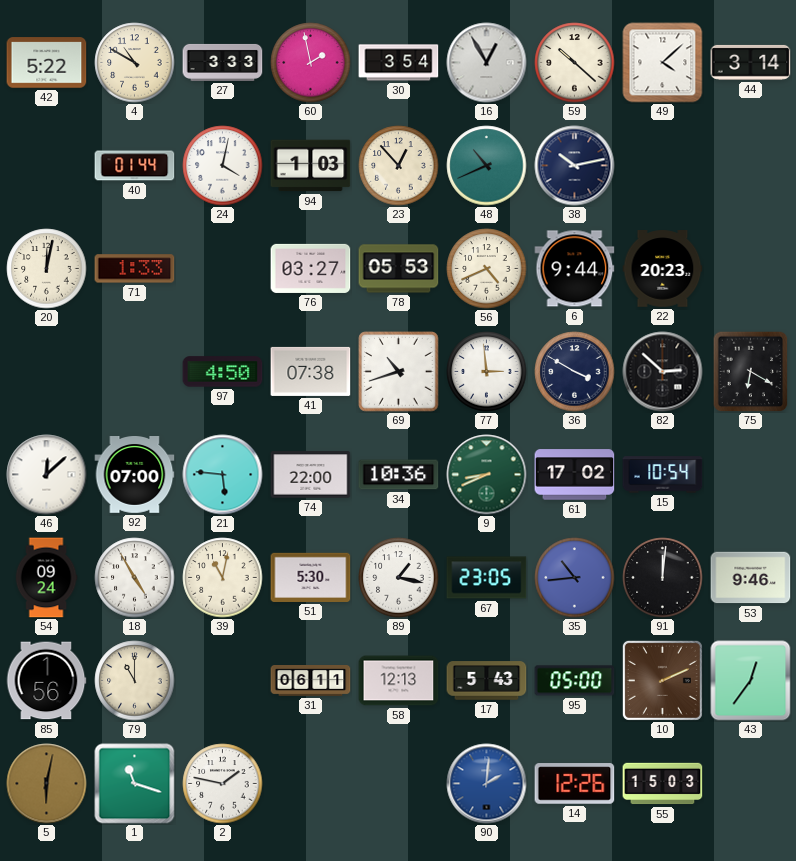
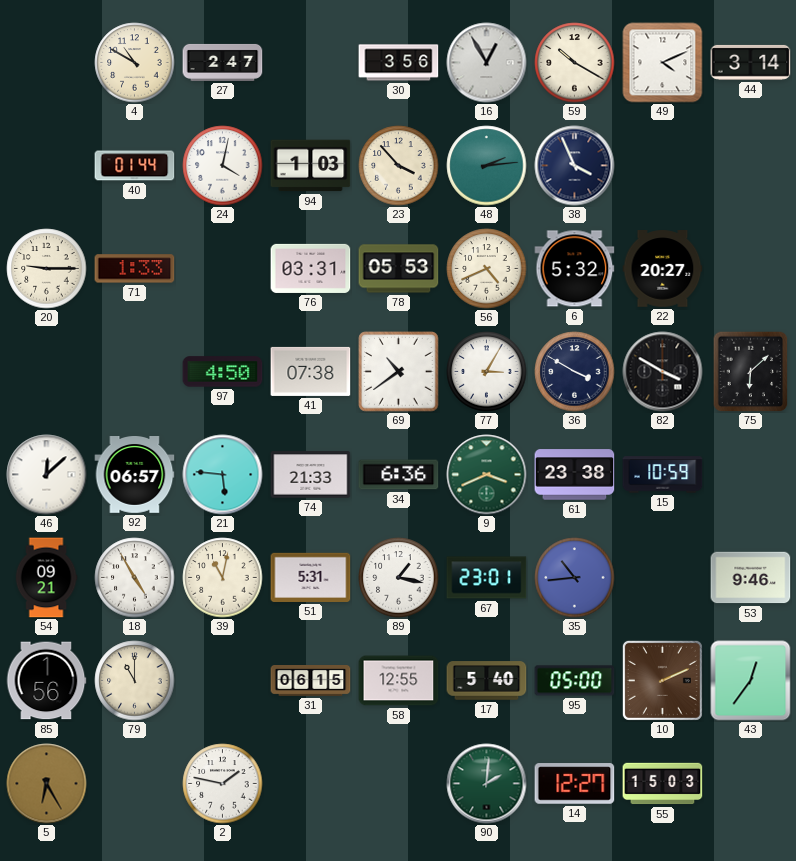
42: 5:22 -> none
27: 3:33 -> 2:47
60: 1:58 -> none
30: 3:54 -> 3:56
59: 10:22 -> 10:20
49: 4:08 -> 4:11
23: 12:53 -> 3:53
48: 10:41 -> 2:14
38: 10:13 -> 3:56
20: 12:02 -> 9:15
76: 03:27 -> 03:31
6: 9:44 -> 5:32
22: 20:23 -> 20:27
69: 10:42 -> 10:39
77: 2:59 -> 3:05
82: 2:52 -> 3:50
75: 6:20 -> 6:08
92: 07:00 -> 06:57
74: 22:00 -> 21:33
34: 10:36 -> 6:36
9: 8:41 -> 3:41
61: 17:02 -> 23:38
15: 10:54 -> 10:59
54: 09:24 -> 09:21
51: 5:30 -> 5:31
67: 23:05 -> 23:01
91: 12:01 -> none
31: 06:11 -> 06:15
58: 12:13 -> 12:55
17: 5:43 -> 5:40
5: 6:02 -> 6:25
1: 11:18 -> none
90 dial: blue -> green
14: 12:26 -> 12:27
